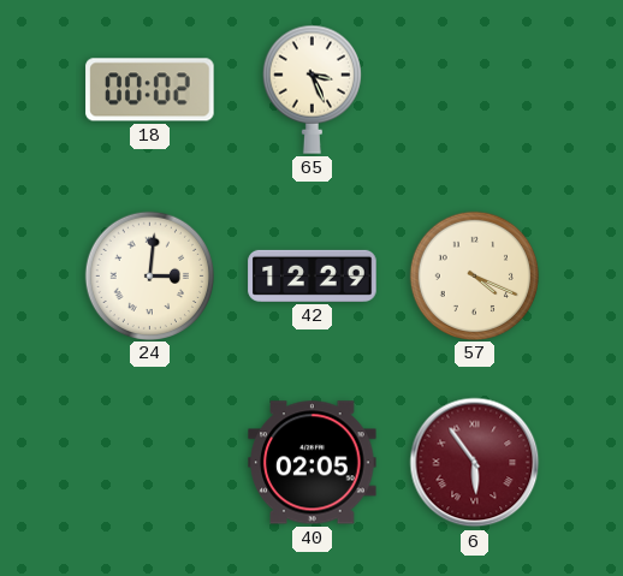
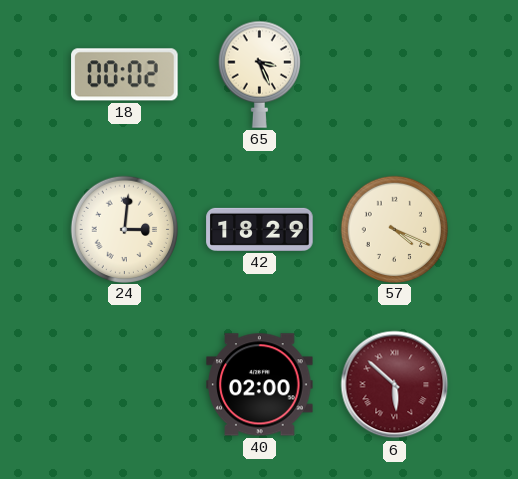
42: 12:29 -> 18:29
40: 02:05 -> 02:00
6: 5:54 -> 5:52
